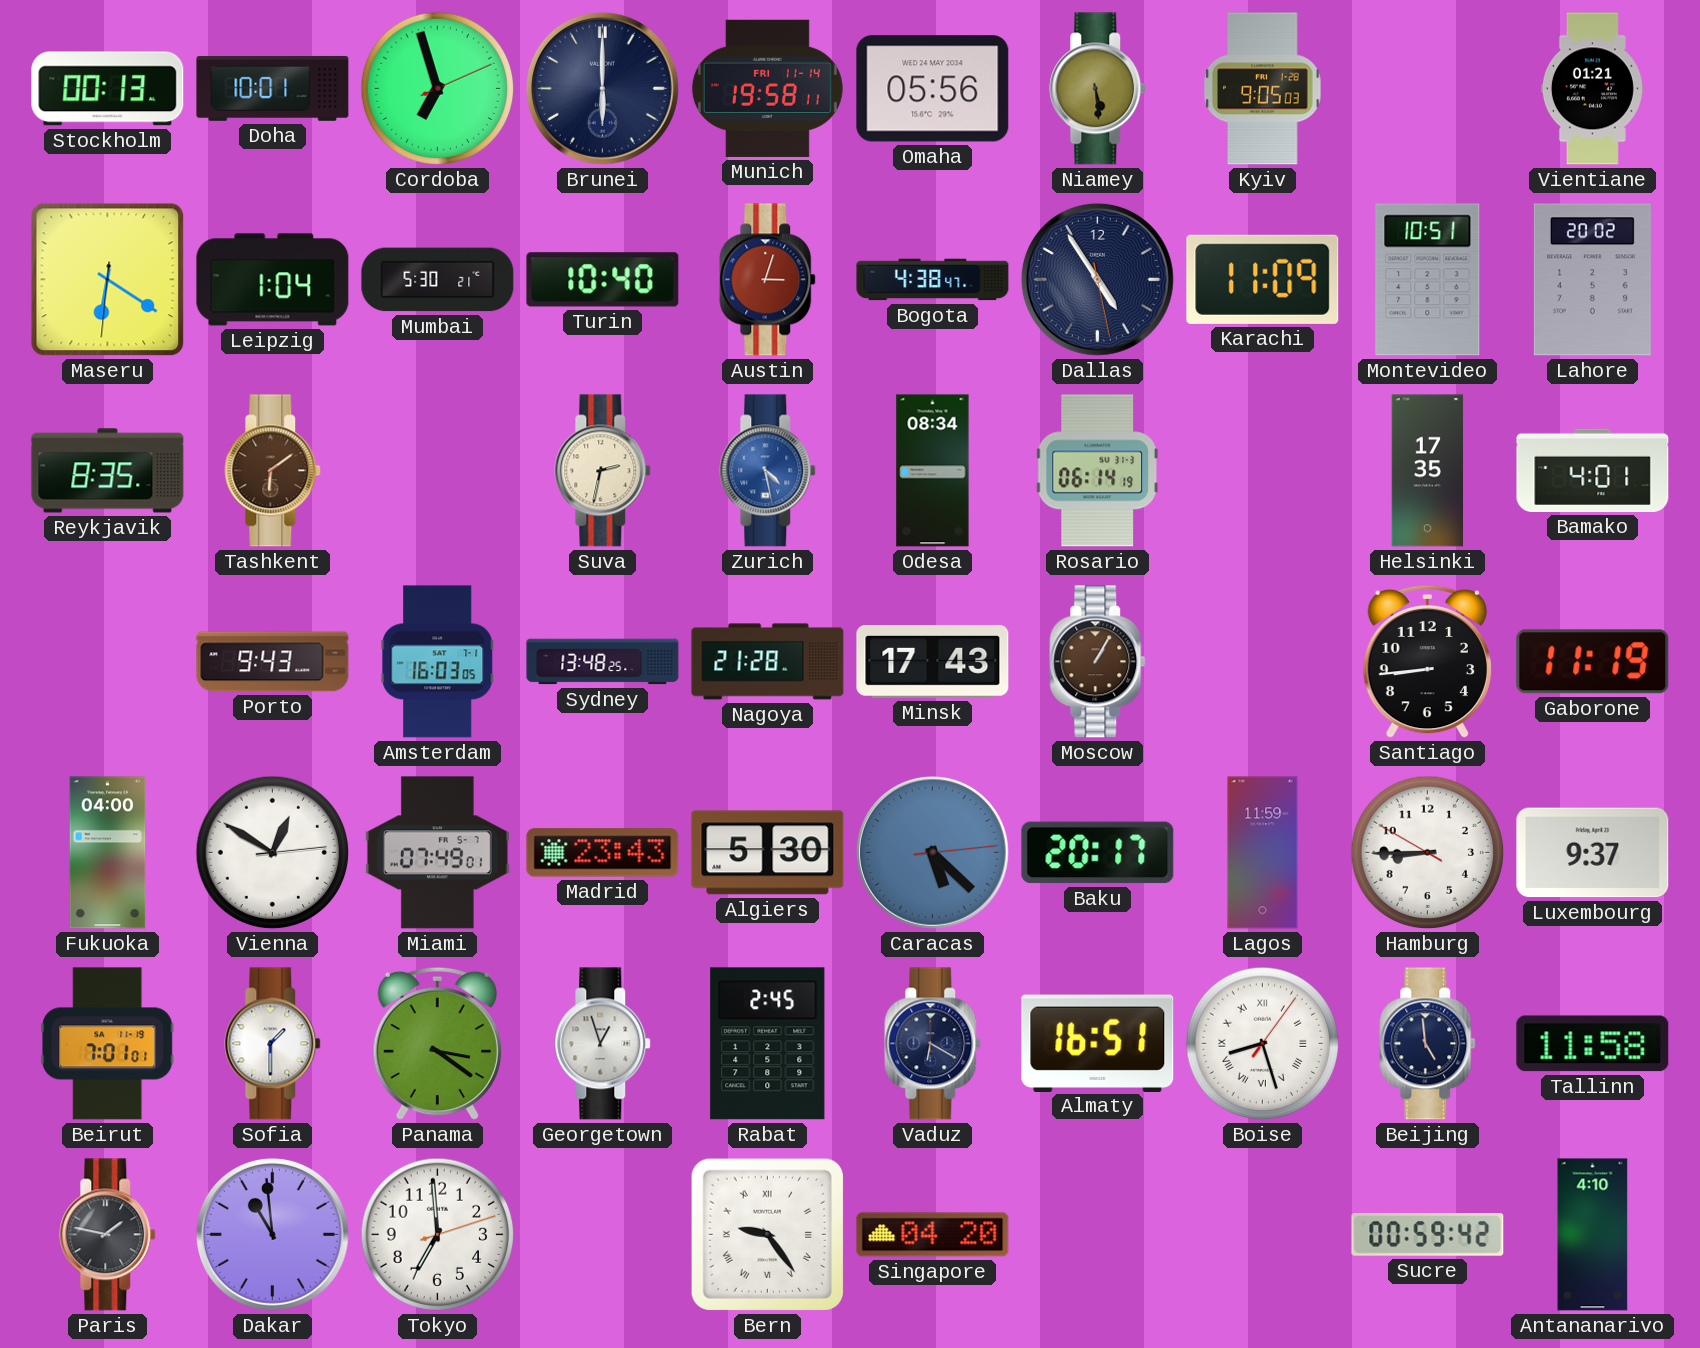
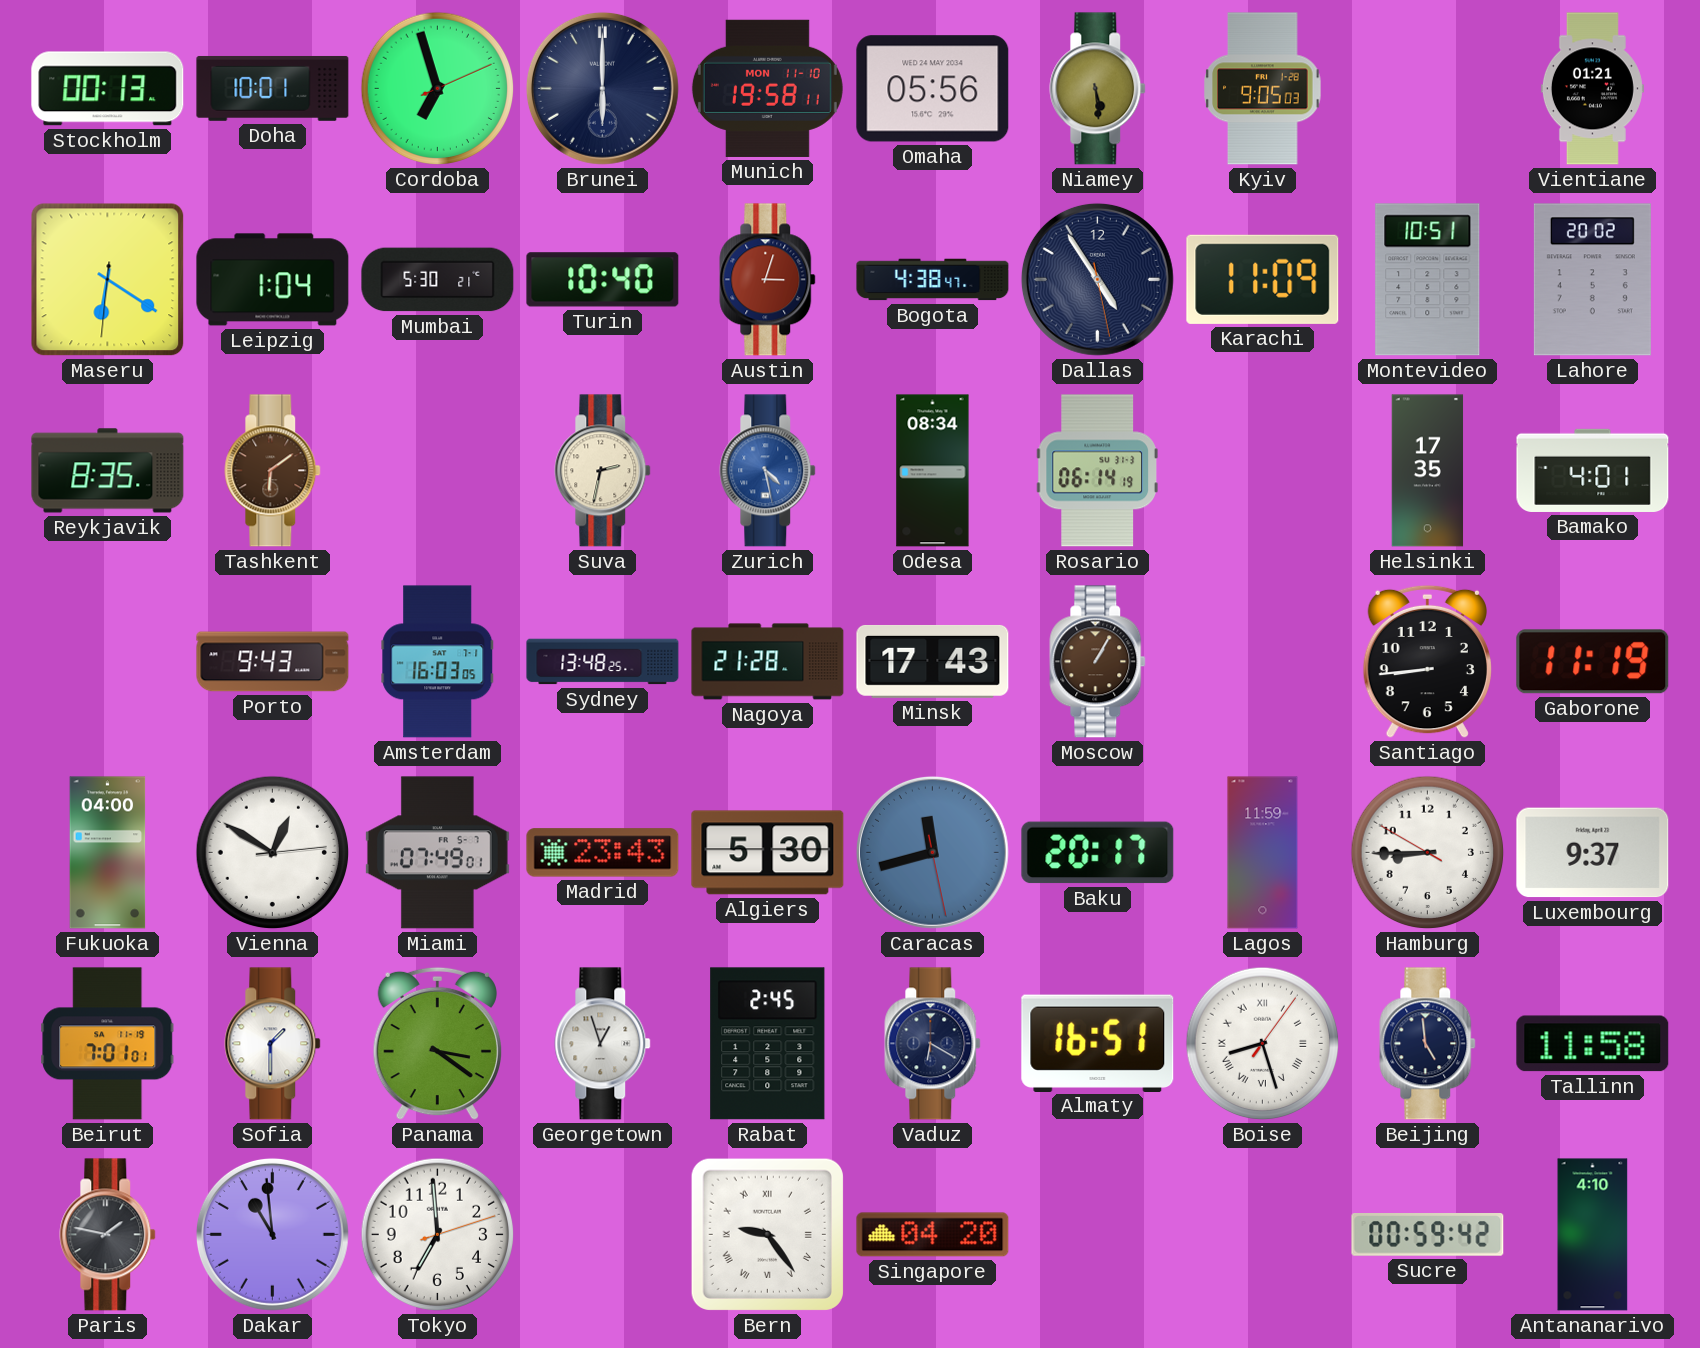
Munich date: FRI 11-14 -> MON 11-10
Caracas: 5:22 -> 11:42
